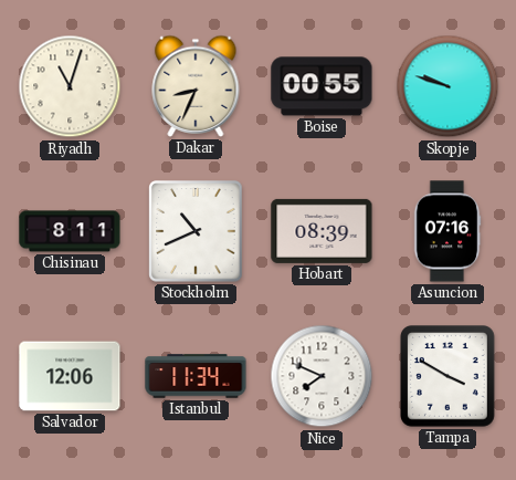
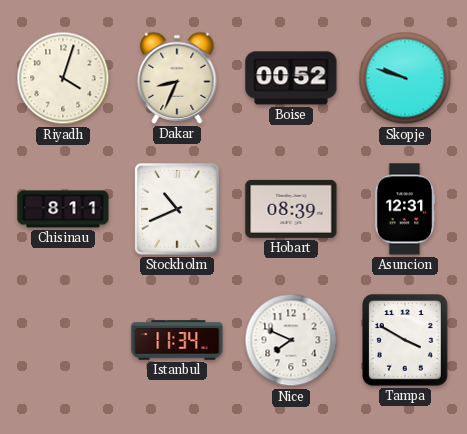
Riyadh: 11:03 -> 4:03
Boise: 00:55 -> 00:52
Asuncion: 07:16 -> 12:31
Salvador: 12:06 -> none
